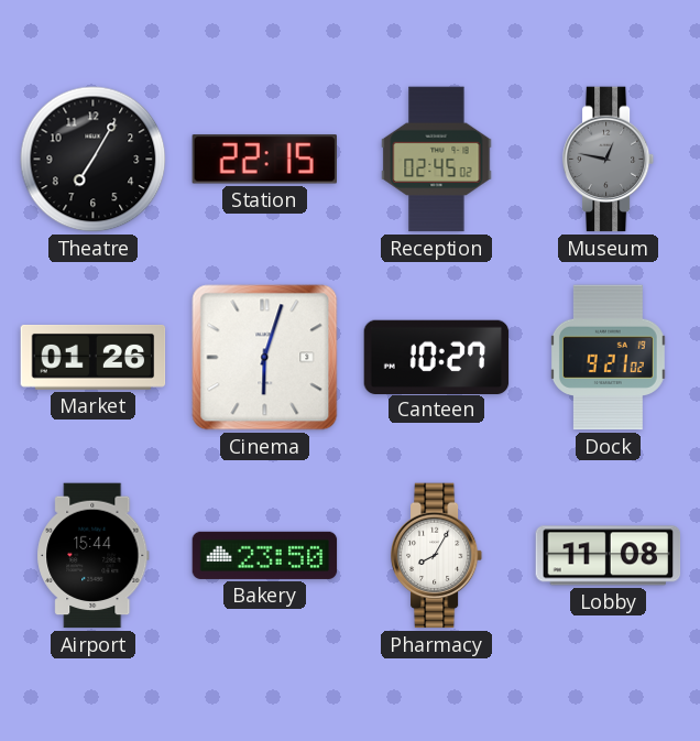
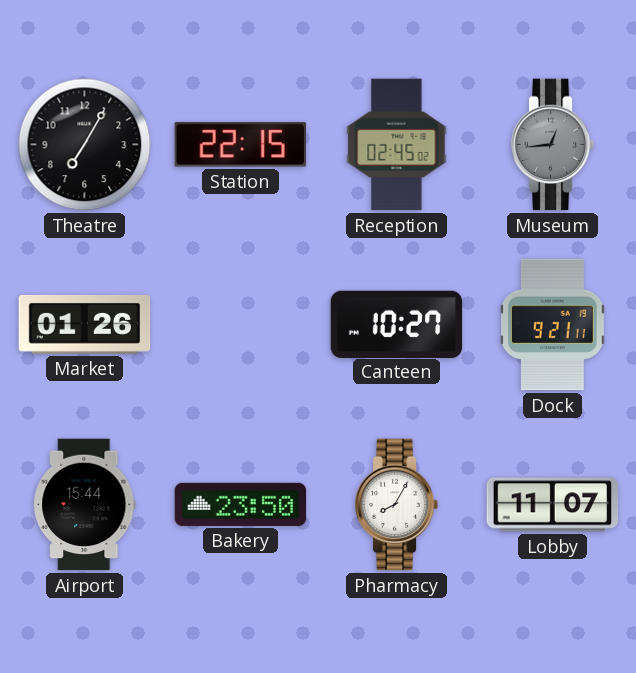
Museum: 12:47 -> 12:44
Cinema: 6:03 -> none
Dock: 9:21:02 -> 9:21:11
Lobby: 11:08 -> 11:07
